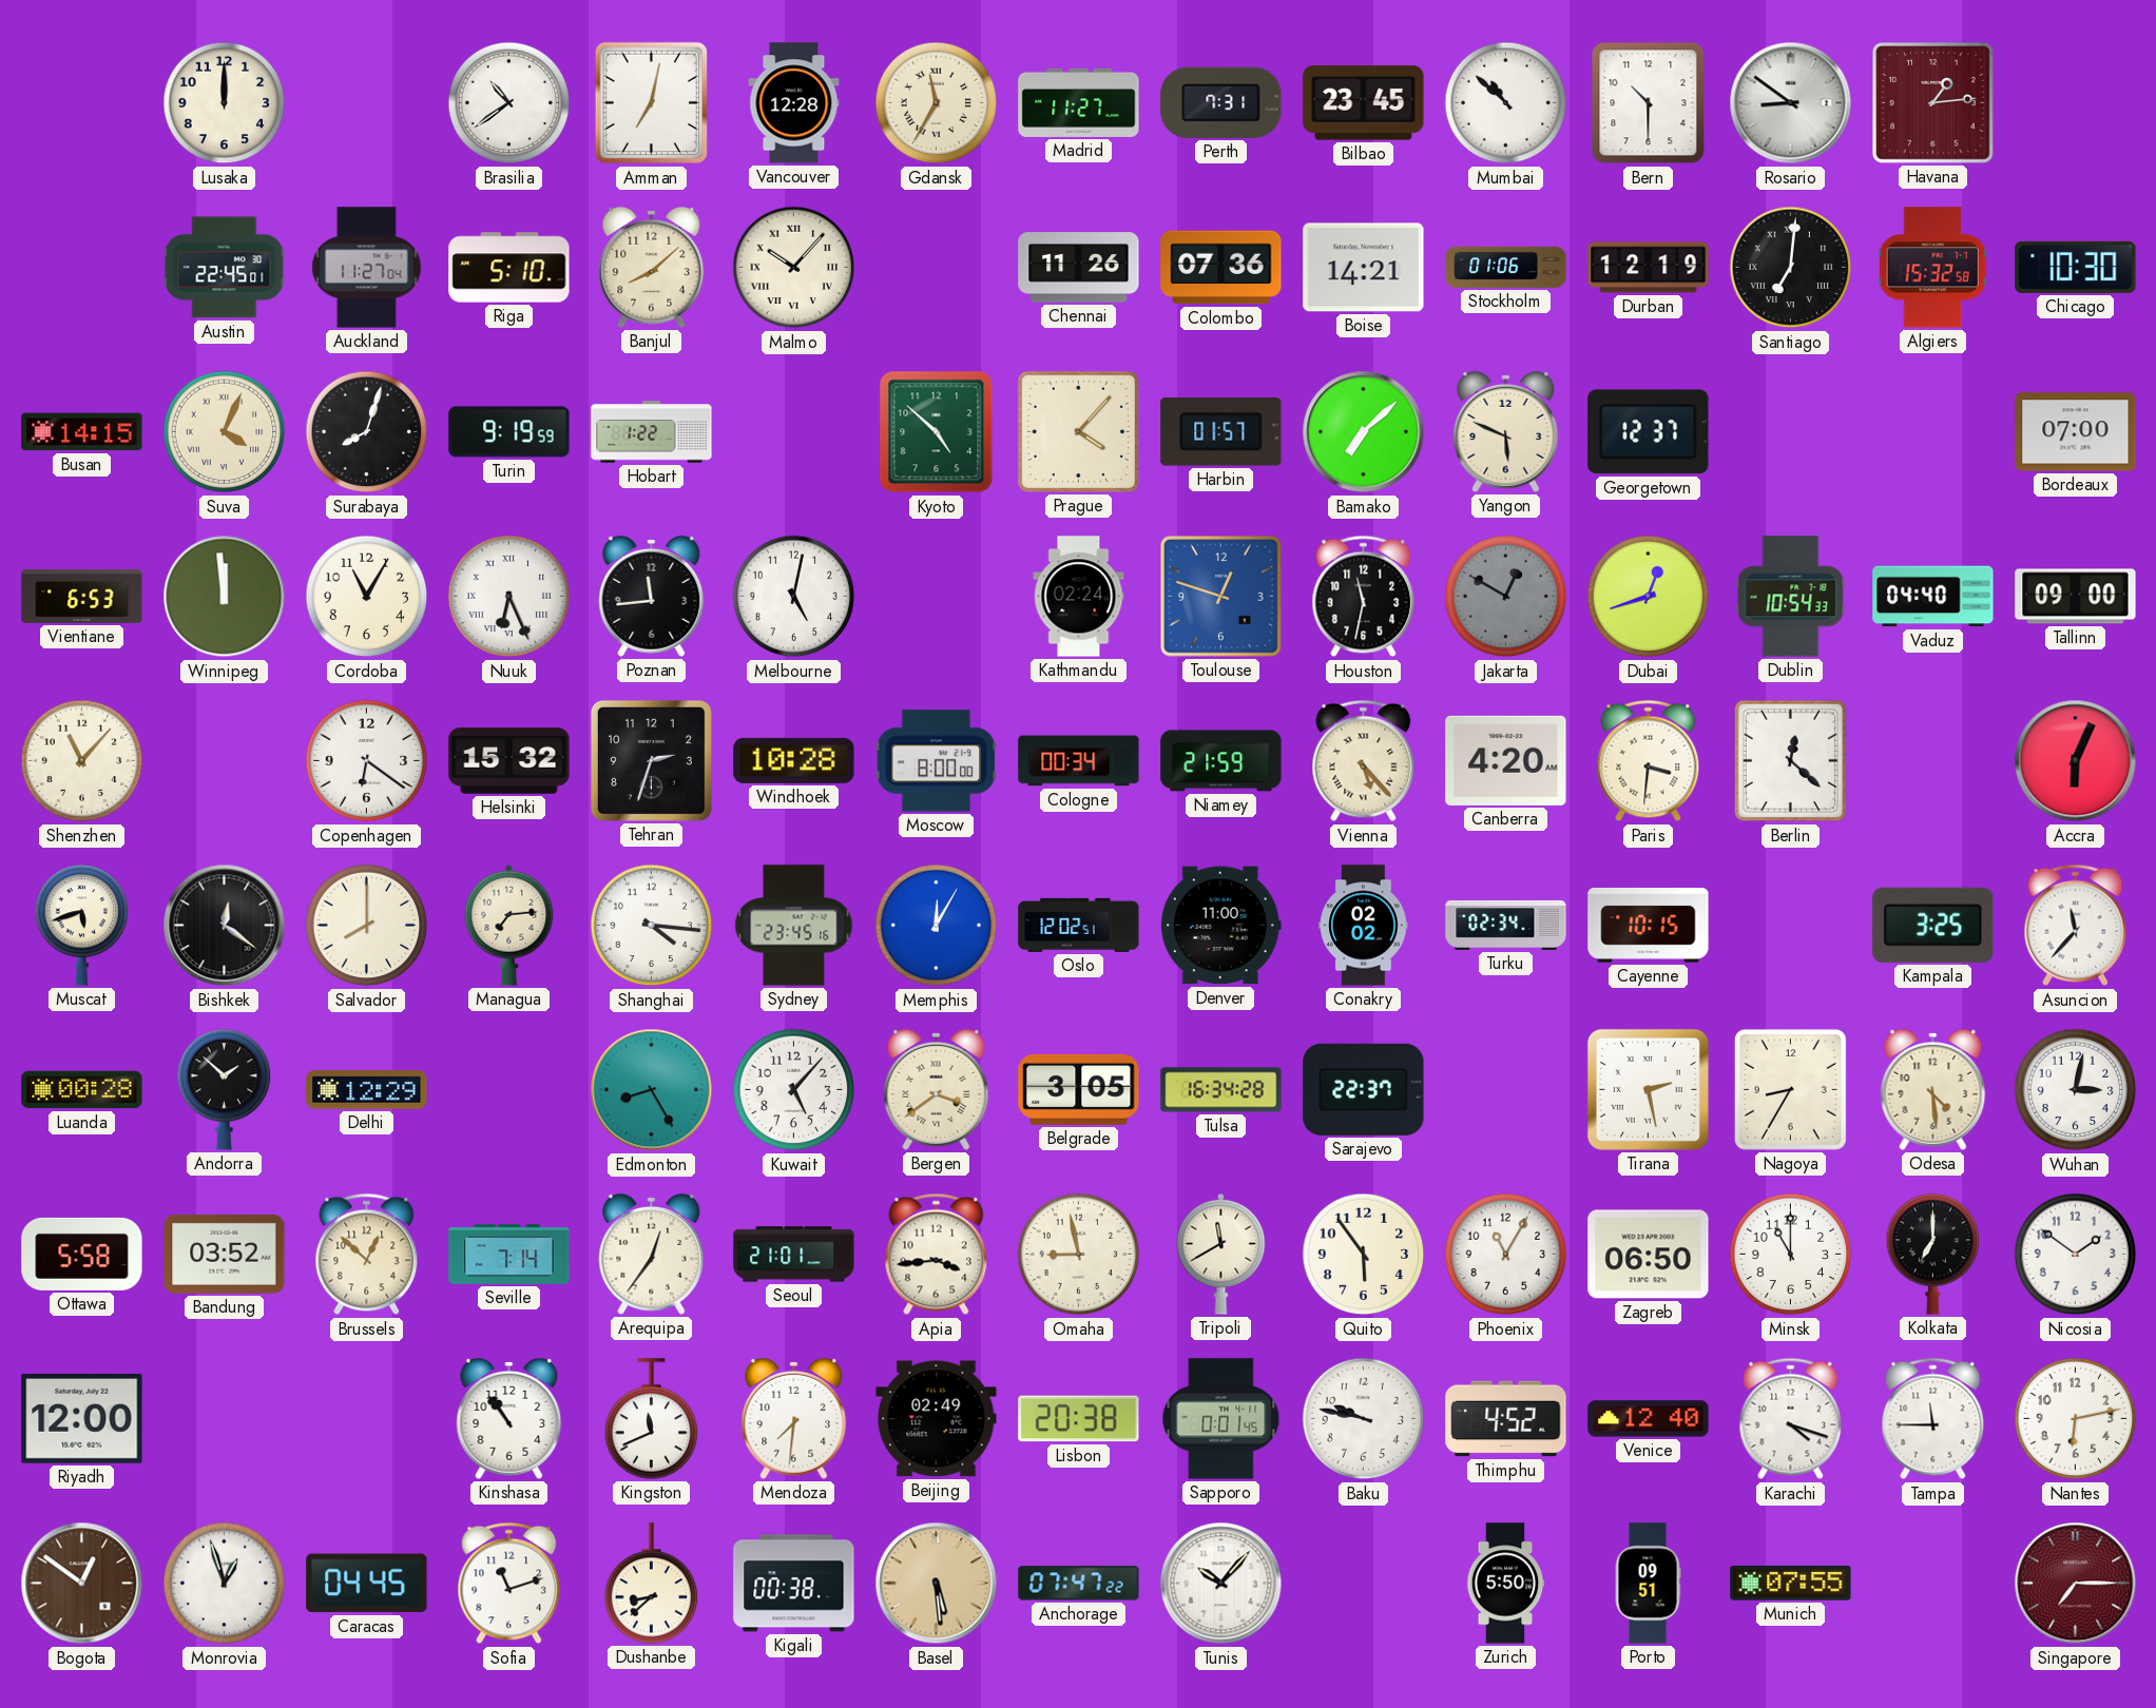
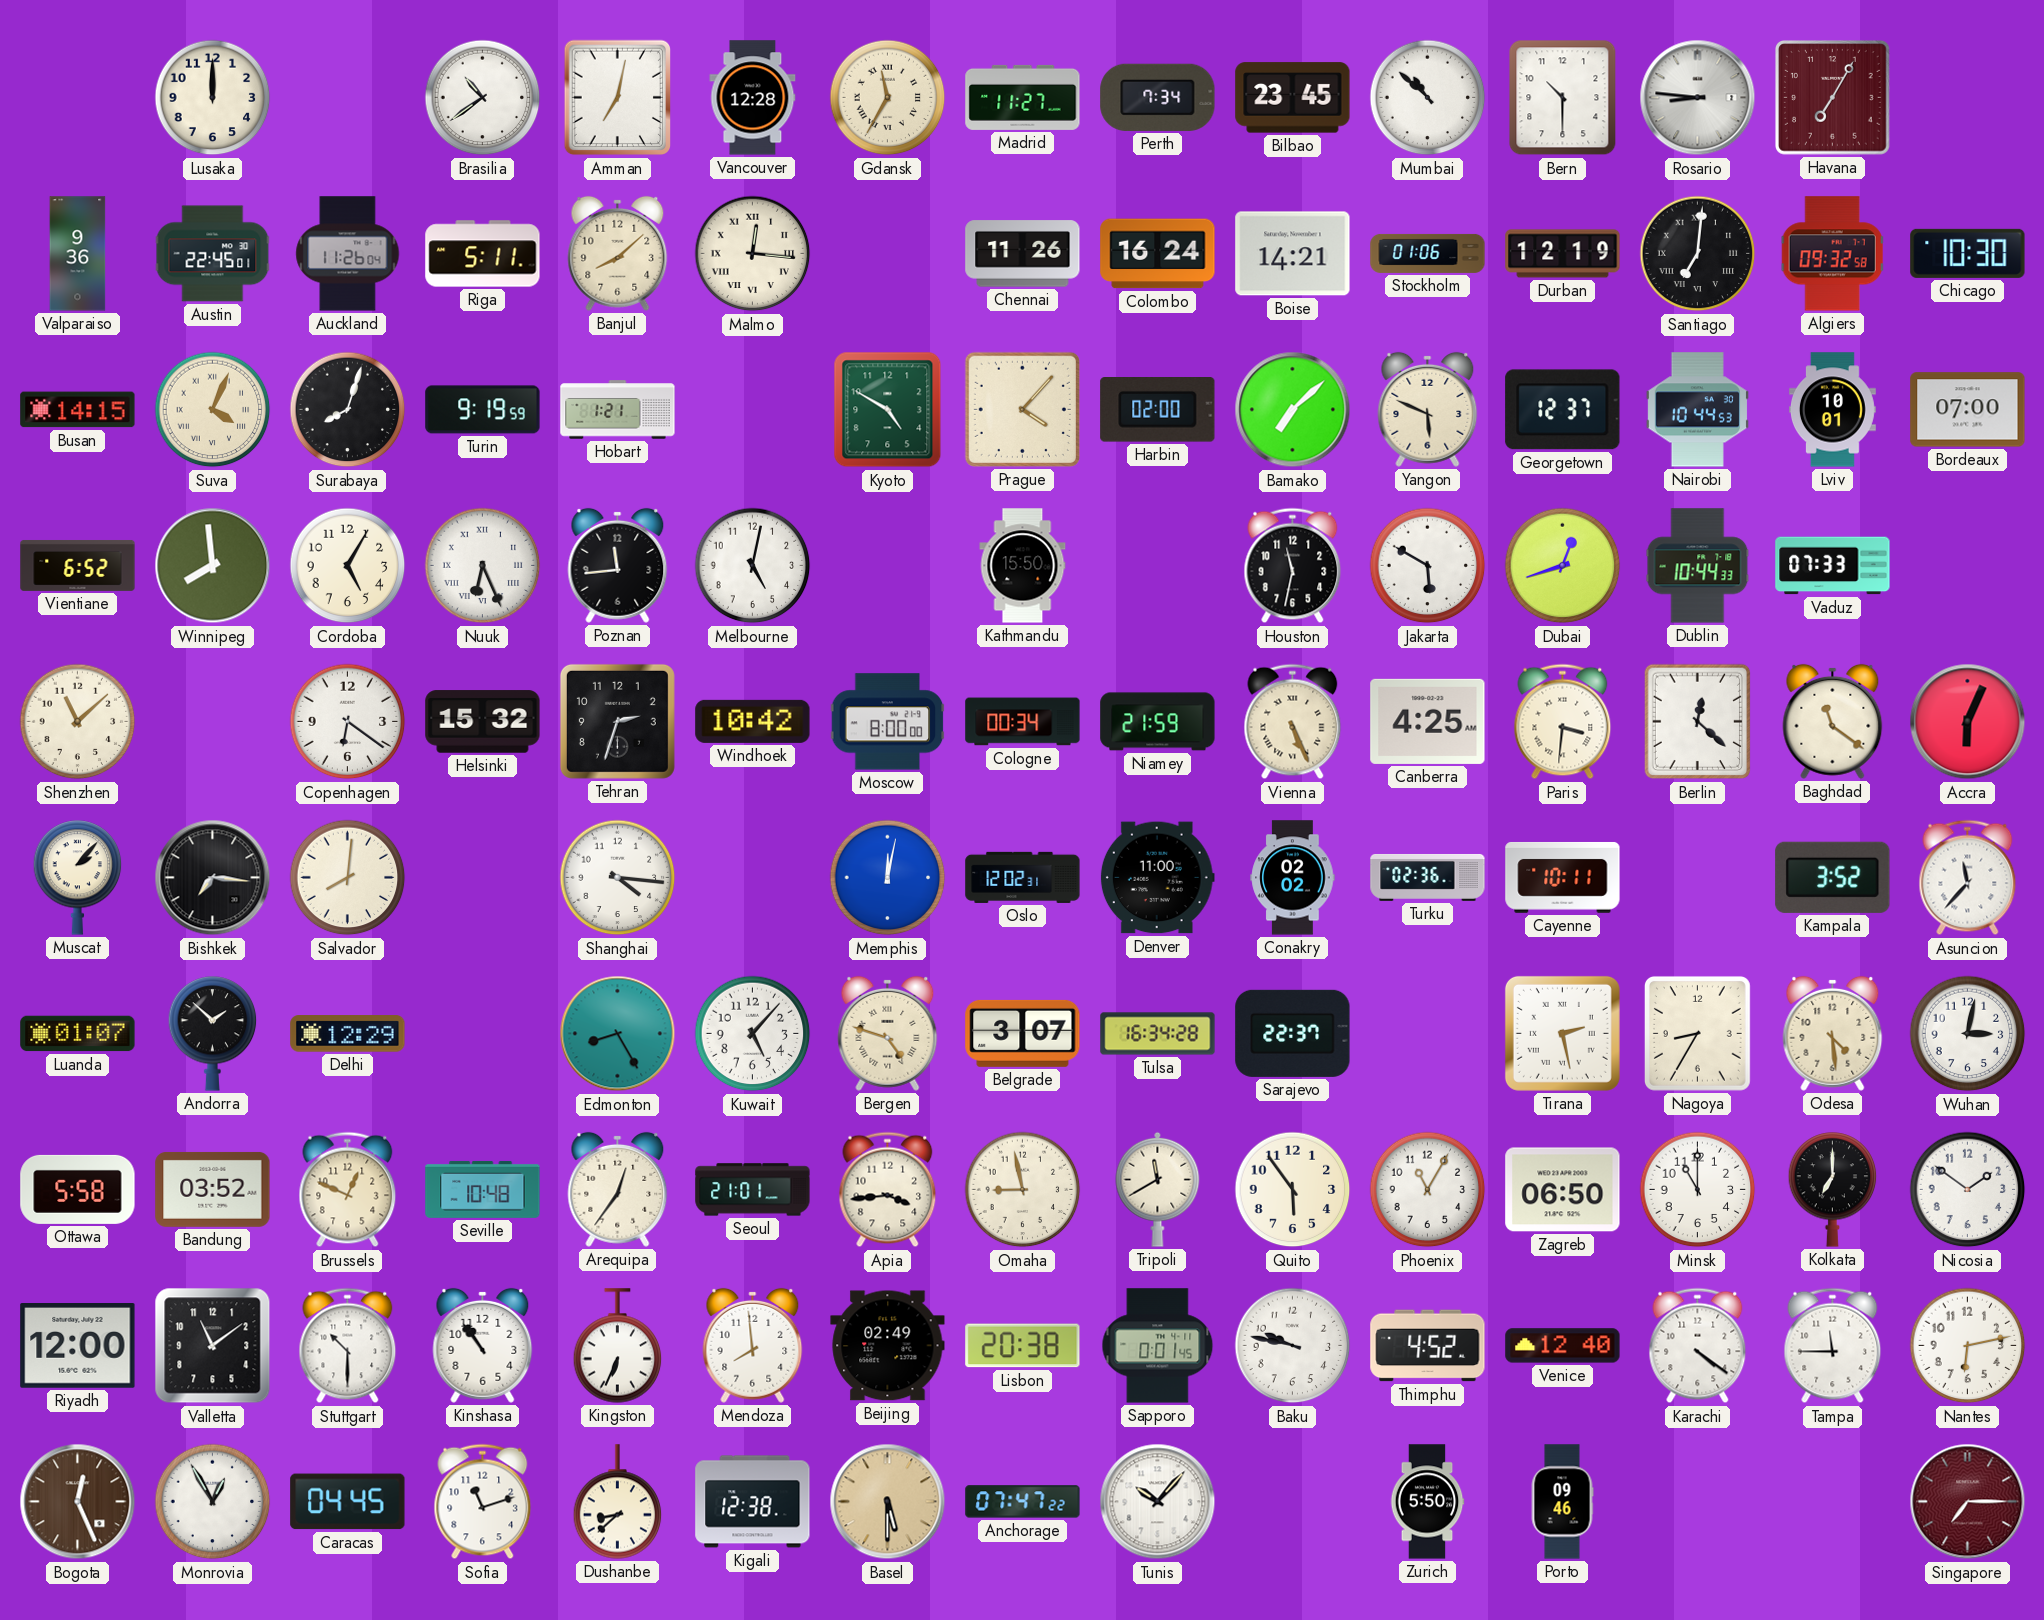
Perth: 7:31 -> 7:34
Rosario: 8:51 -> 8:46
Havana: 1:14 -> 7:05
Valparaiso: none -> 9:36
Auckland: 11:27 -> 11:26
Riga: 5:10 -> 5:11
Malmo: 10:07 -> 12:16
Colombo: 07:36 -> 16:24
Algiers: 15:32 -> 09:32
Hobart: 1:22 -> 1:21
Kyoto: 4:52 -> 4:50
Harbin: 01:57 -> 02:00
Nairobi: none -> 10:44
Lviv: none -> 10:01
Vientiane: 6:53 -> 6:52
Winnipeg: 11:59 -> 7:59
Cordoba: 11:05 -> 5:05
Kathmandu: 02:24 -> 15:50
Toulouse: 12:48 -> none
Jakarta: 12:50 -> 5:50
Jakarta dial: grey -> white
Dublin: 10:54 -> 10:44
Vaduz: 04:40 -> 07:33
Tallinn: 09:00 -> none
Shenzhen: 11:07 -> 11:08
Windhoek: 10:28 -> 10:42
Vienna: 5:23 -> 5:26
Canberra: 4:20 -> 4:25
Baghdad: none -> 11:21
Muscat: 5:42 -> 2:07
Bishkek: 12:21 -> 7:16
Salvador: 8:00 -> 8:01
Managua: 7:14 -> none
Sydney: 23:45 -> none
Memphis: 12:05 -> 12:02
Oslo: 12:02:51 -> 12:02:31
Turku: 02:34 -> 02:36
Cayenne: 10:15 -> 10:11
Kampala: 3:25 -> 3:52
Luanda: 00:28 -> 01:07
Bergen: 3:39 -> 4:48
Belgrade: 3:05 -> 3:07
Brussels: 12:52 -> 12:49
Seville: 7:14 -> 10:48
Valletta: none -> 11:09
Stuttgart: none -> 10:30
Kingston: 11:41 -> 6:34
Mendoza: 7:31 -> 7:59
Karachi: 4:18 -> 4:21
Bogota: 12:51 -> 12:26
Monrovia: 12:57 -> 12:55
Kigali: 00:38 -> 12:38
Basel: 5:29 -> 5:30
Porto: 09:51 -> 09:46
Munich: 07:55 -> none
